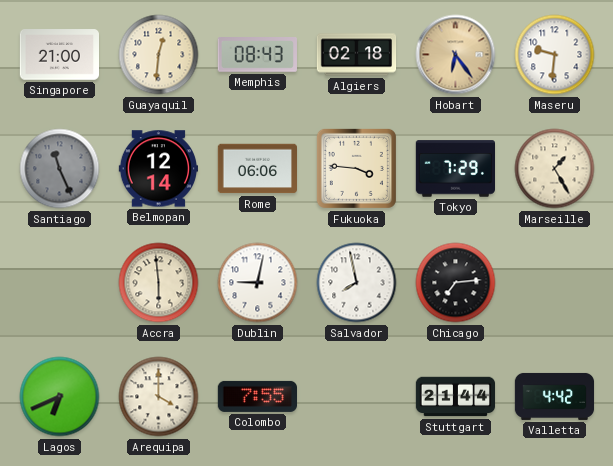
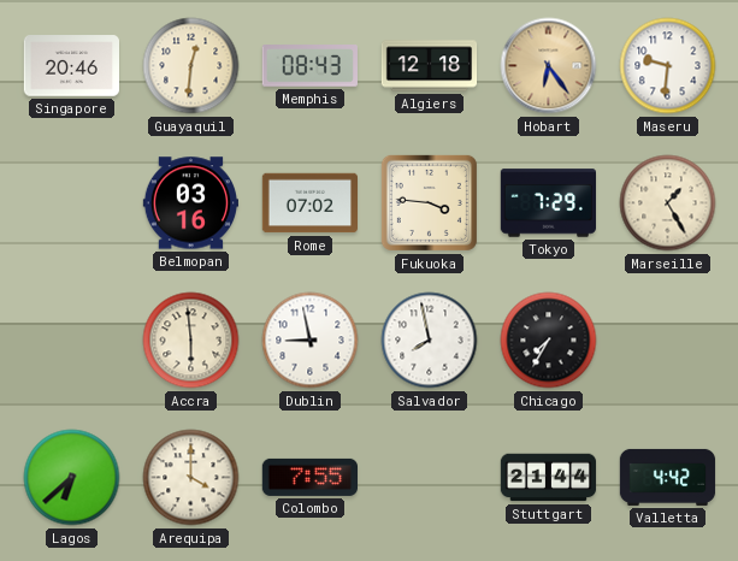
Singapore: 21:00 -> 20:46
Algiers: 02:18 -> 12:18
Santiago: 11:26 -> none
Belmopan: 12:14 -> 03:16
Rome: 06:06 -> 07:02
Dublin: 9:02 -> 8:58
Chicago: 7:14 -> 7:35
Lagos: 6:41 -> 6:38
